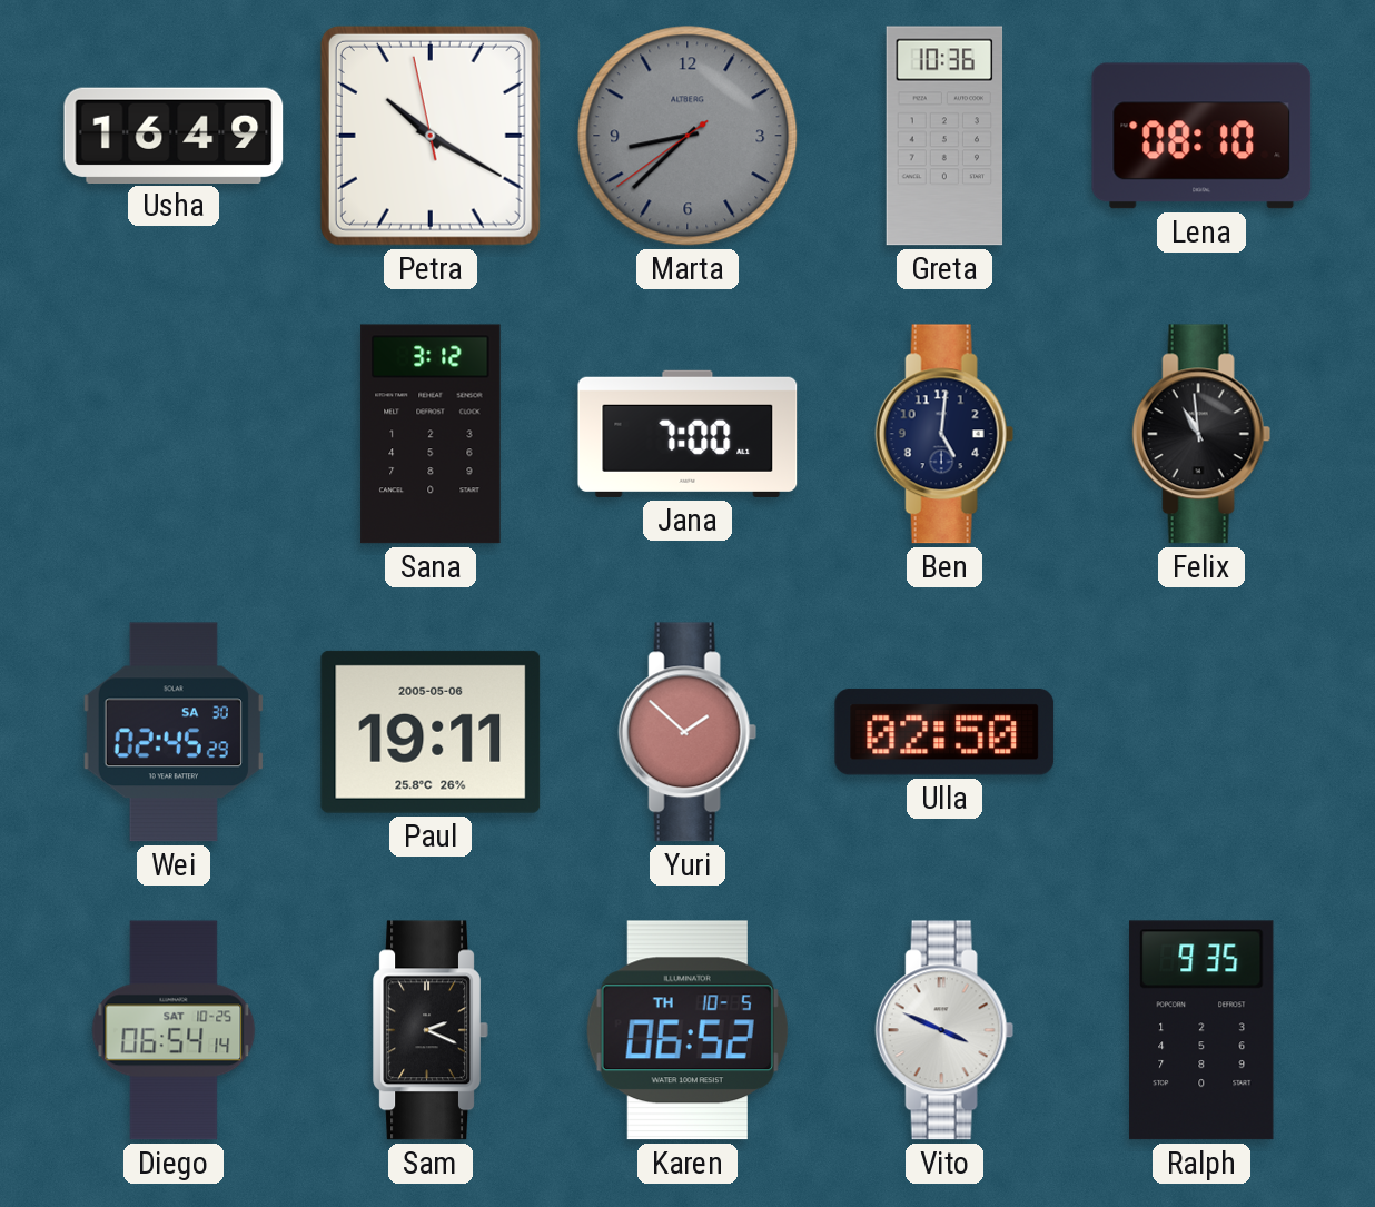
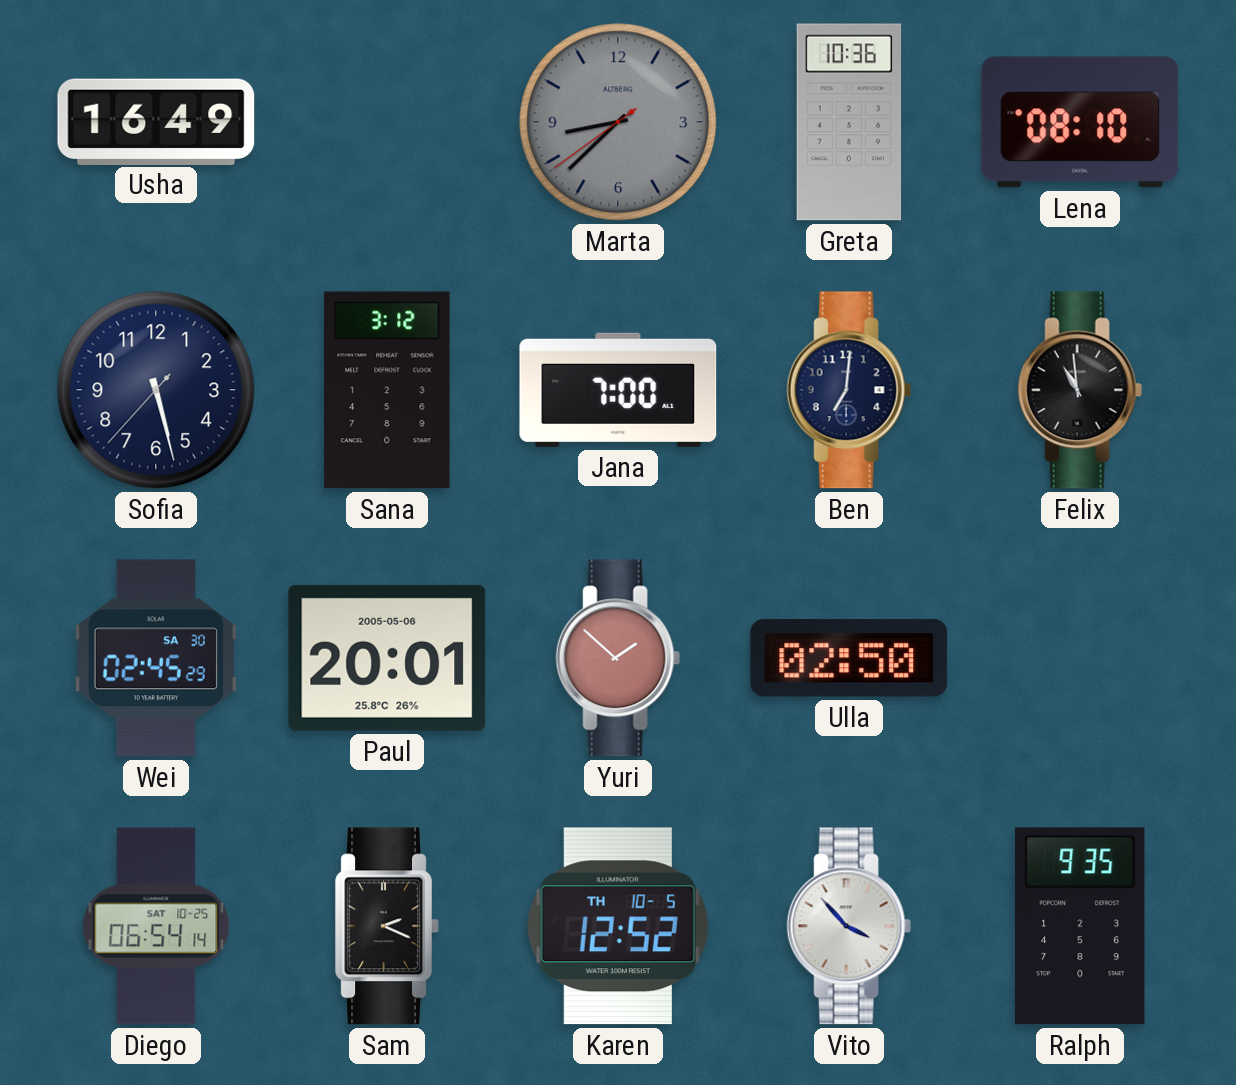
Petra: 10:19 -> none
Sofia: none -> 5:27
Ben: 5:01 -> 7:01
Paul: 19:11 -> 20:01
Karen: 06:52 -> 12:52
Vito: 3:49 -> 3:53
